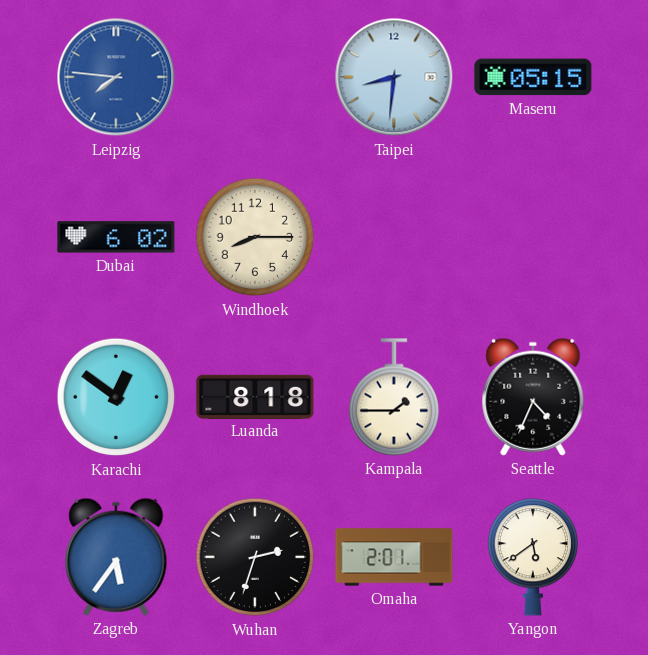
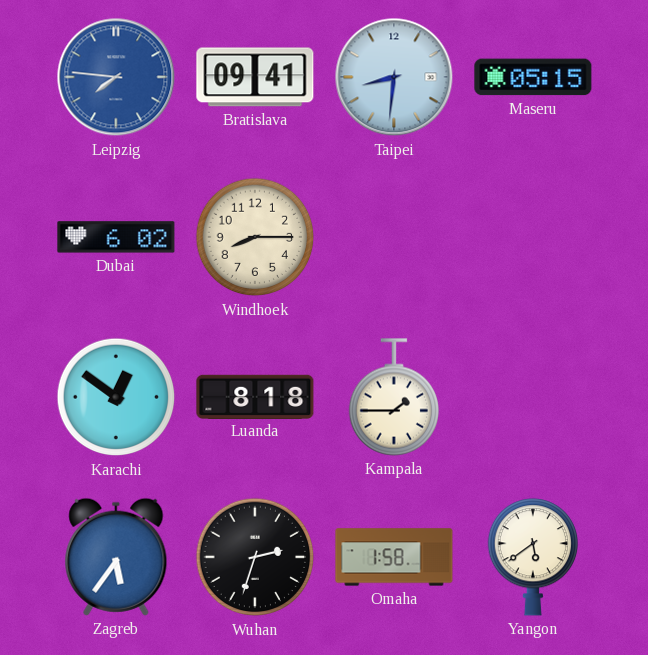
Bratislava: none -> 09:41
Seattle: 4:34 -> none
Omaha: 2:01 -> 1:58
